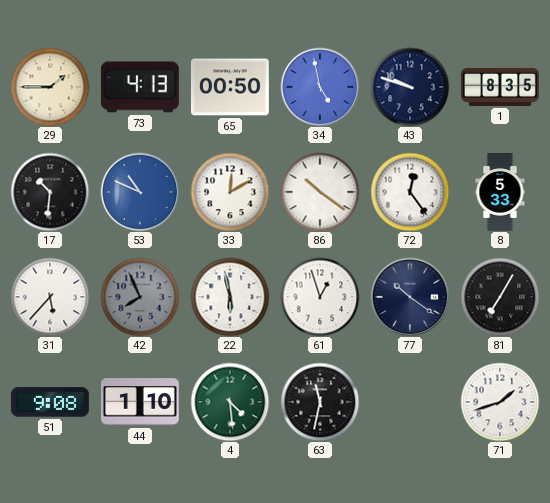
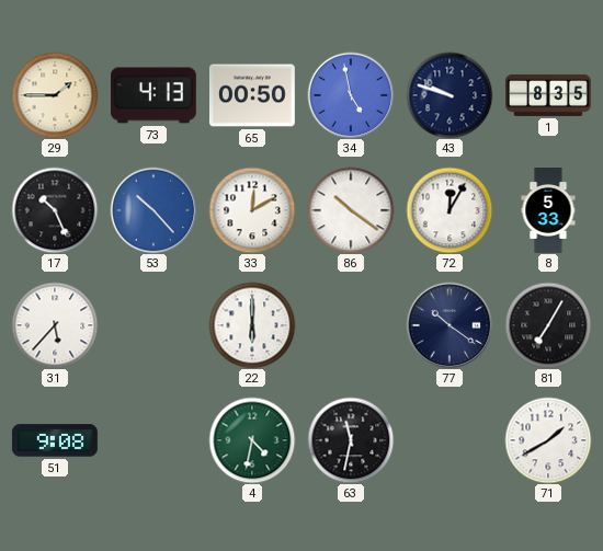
17: 10:31 -> 10:26
53: 10:49 -> 10:23
72: 12:24 -> 12:05
42: 7:56 -> none
22: 5:58 -> 6:00
61: 12:57 -> none
44: 1:10 -> none
4: 4:29 -> 4:32
71: 1:42 -> 1:40
